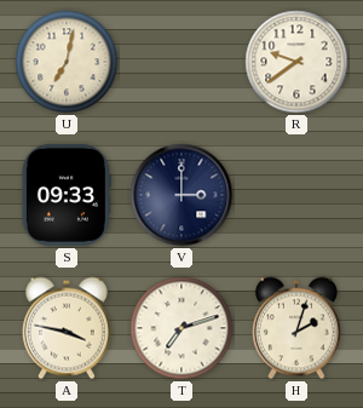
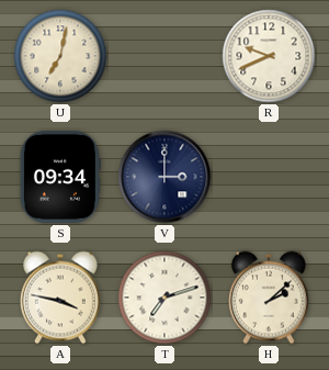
R: 9:39 -> 9:41
S: 09:33 -> 09:34
H: 2:03 -> 2:08
